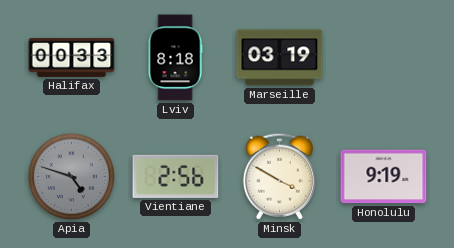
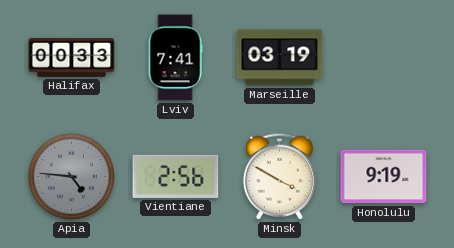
Lviv: 8:18 -> 7:41
Apia: 4:48 -> 4:46
